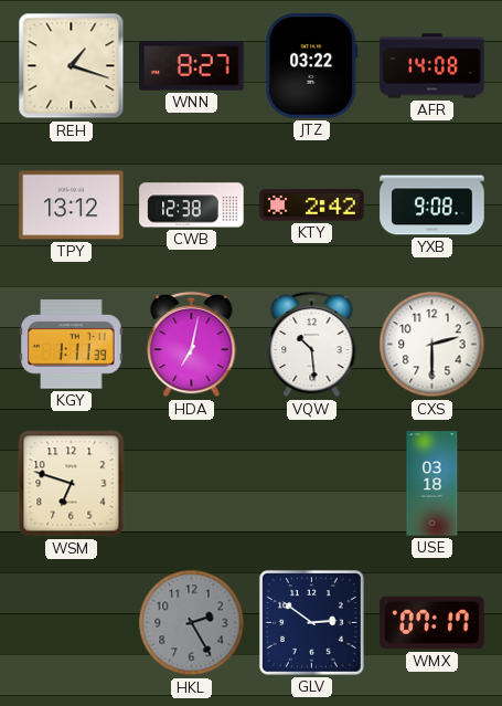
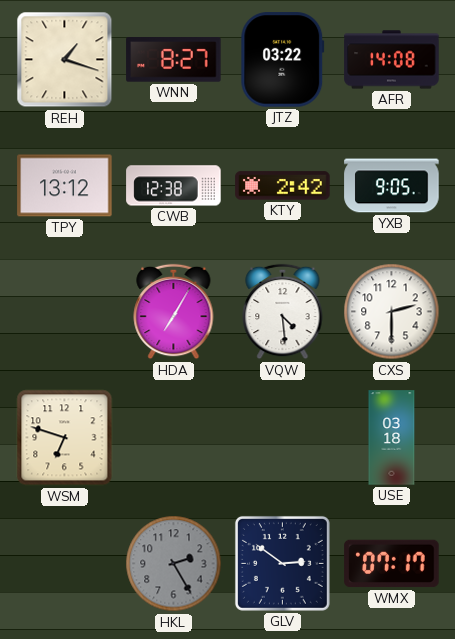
YXB: 9:08 -> 9:05
KGY: 1:11 -> none
HDA: 7:02 -> 7:05
VQW: 10:29 -> 4:29
